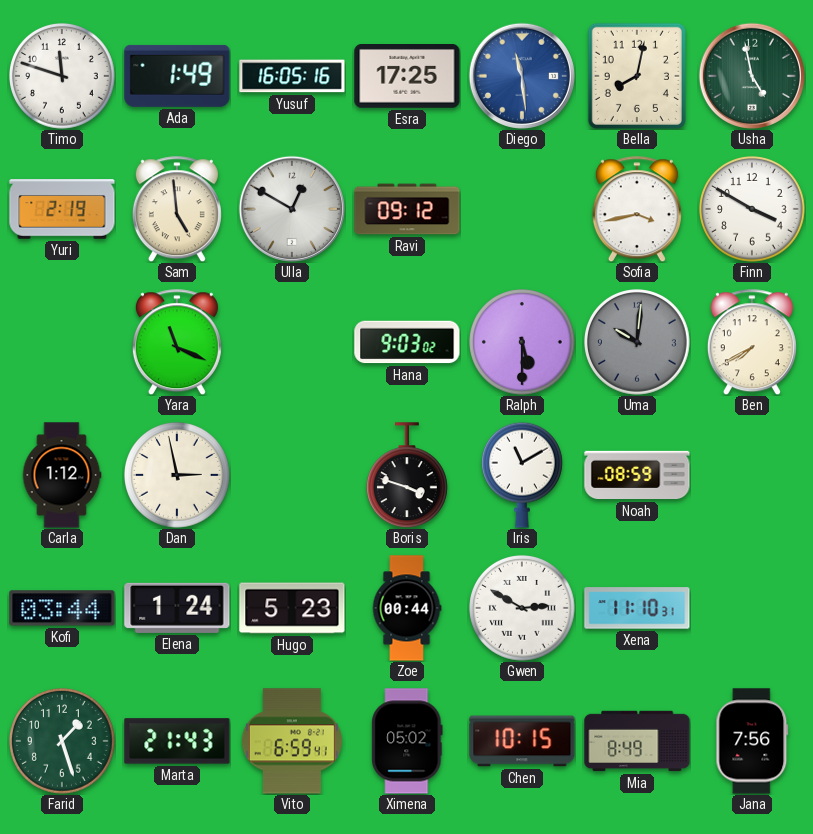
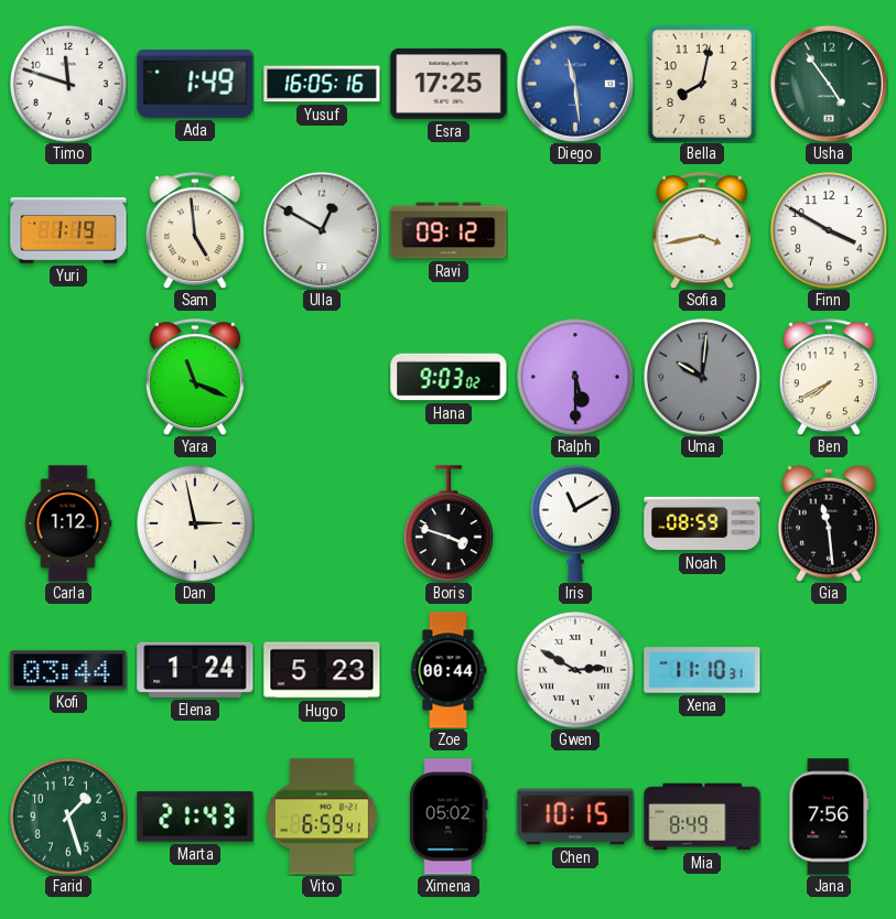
Usha: 4:58 -> 4:54
Yuri: 2:19 -> 1:19
Gia: none -> 11:29
